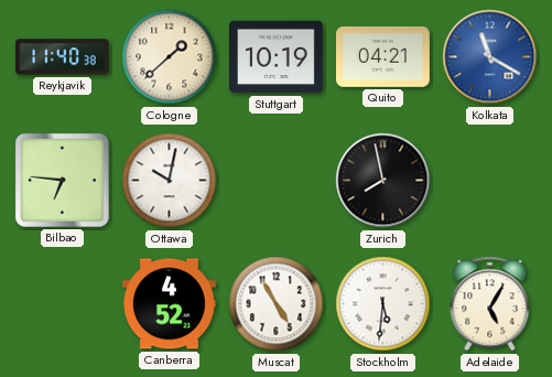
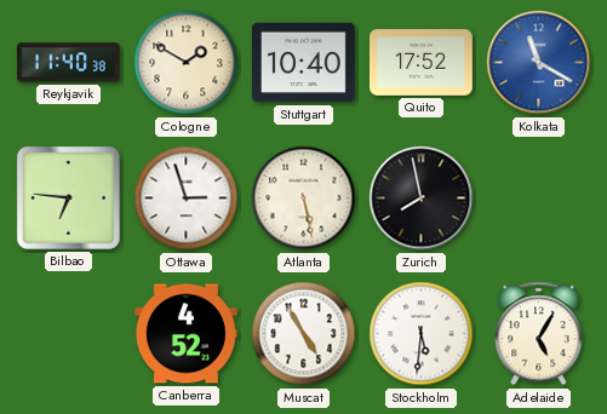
Cologne: 1:38 -> 1:50
Stuttgart: 10:19 -> 10:40
Quito: 04:21 -> 17:52
Ottawa: 10:02 -> 2:57
Atlanta: none -> 5:28
